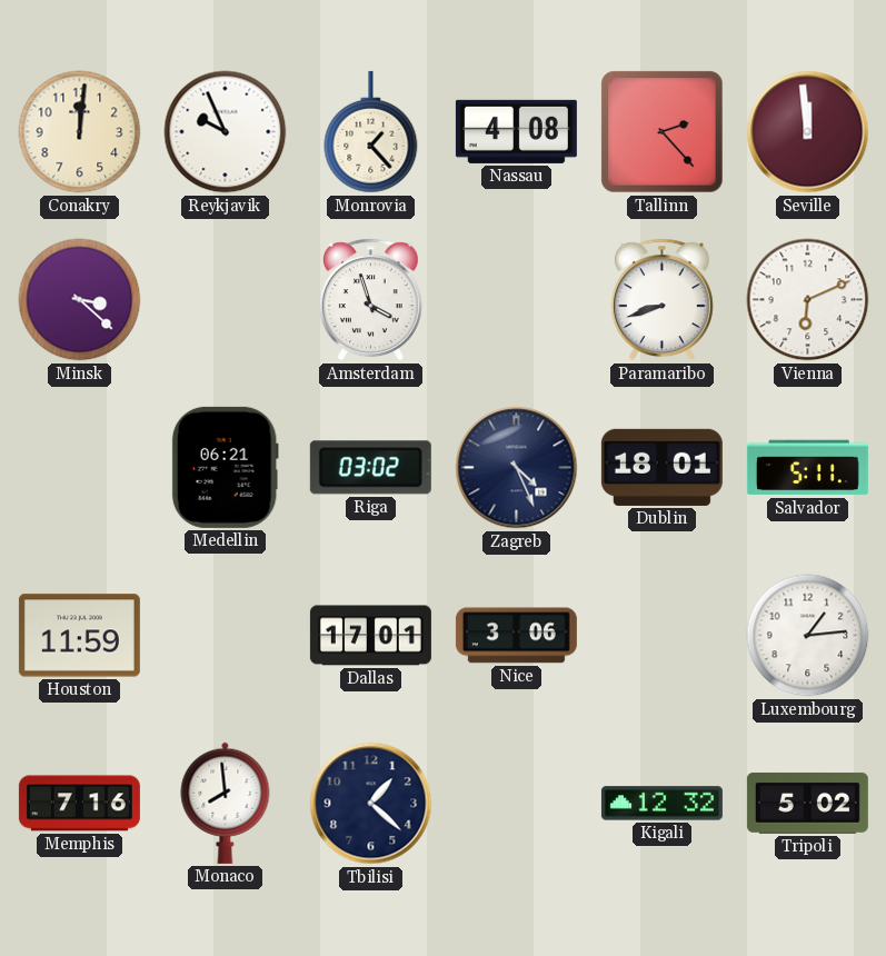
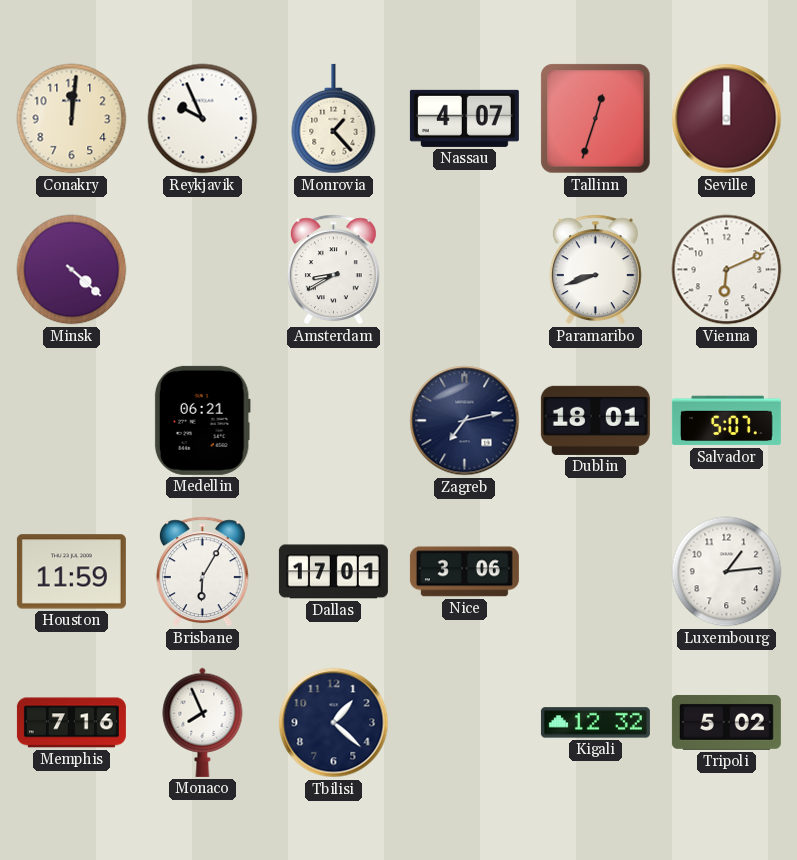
Nassau: 4:08 -> 4:07
Tallinn: 2:23 -> 12:33
Seville: 11:59 -> 12:00
Minsk: 3:22 -> 4:22
Amsterdam: 3:57 -> 8:40
Riga: 03:02 -> none
Zagreb: 4:26 -> 7:13
Salvador: 5:11 -> 5:07
Brisbane: none -> 6:05
Monaco: 7:59 -> 7:56
